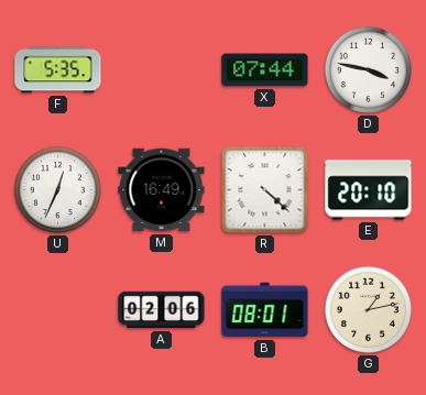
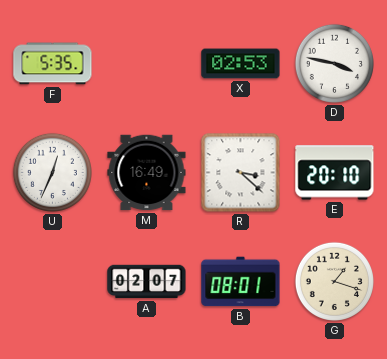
X: 07:44 -> 02:53
R: 4:22 -> 3:22
A: 02:06 -> 02:07
G: 1:13 -> 1:18
